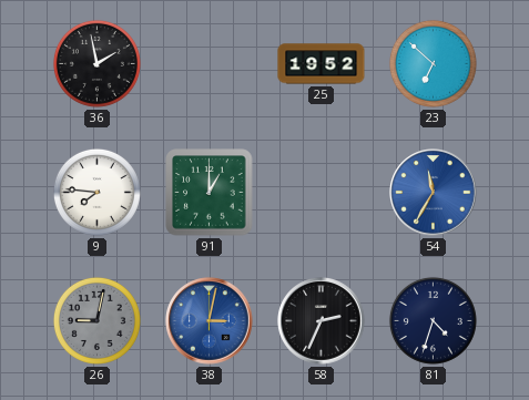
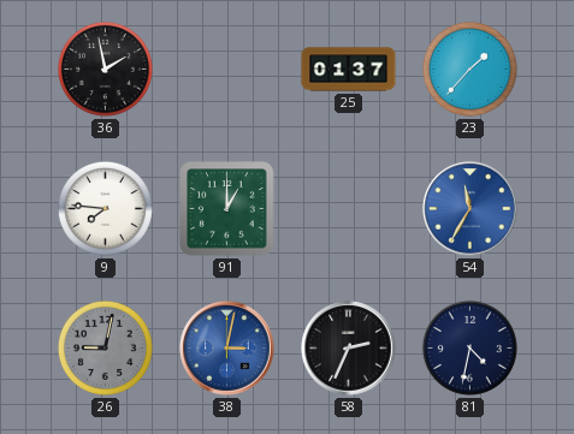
25: 19:52 -> 01:37
23: 6:52 -> 1:37
81: 4:33 -> 4:32
